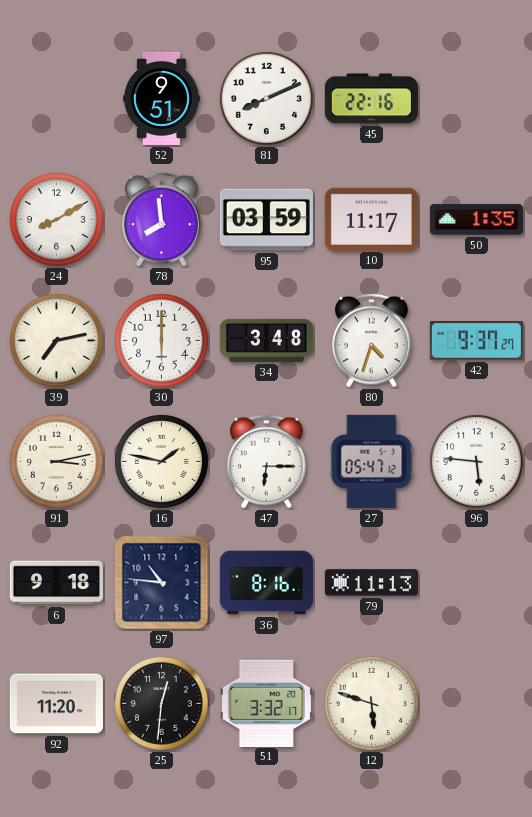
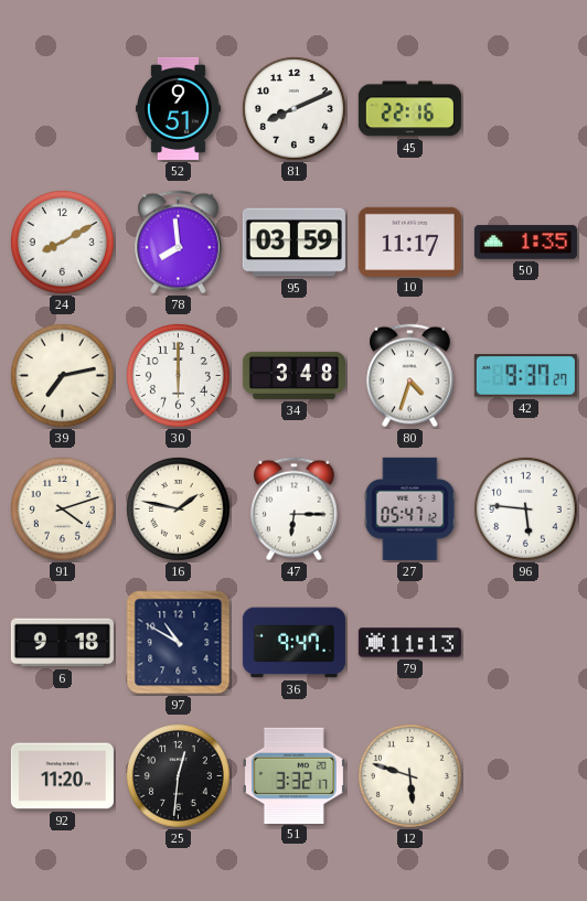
91: 3:13 -> 4:12
97: 10:46 -> 10:50
36: 8:16 -> 9:47
